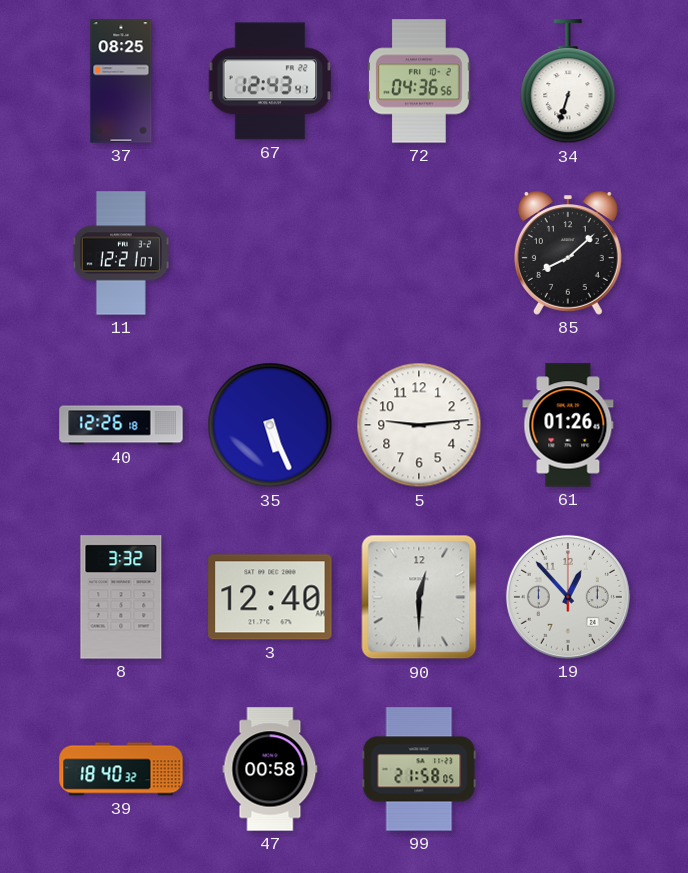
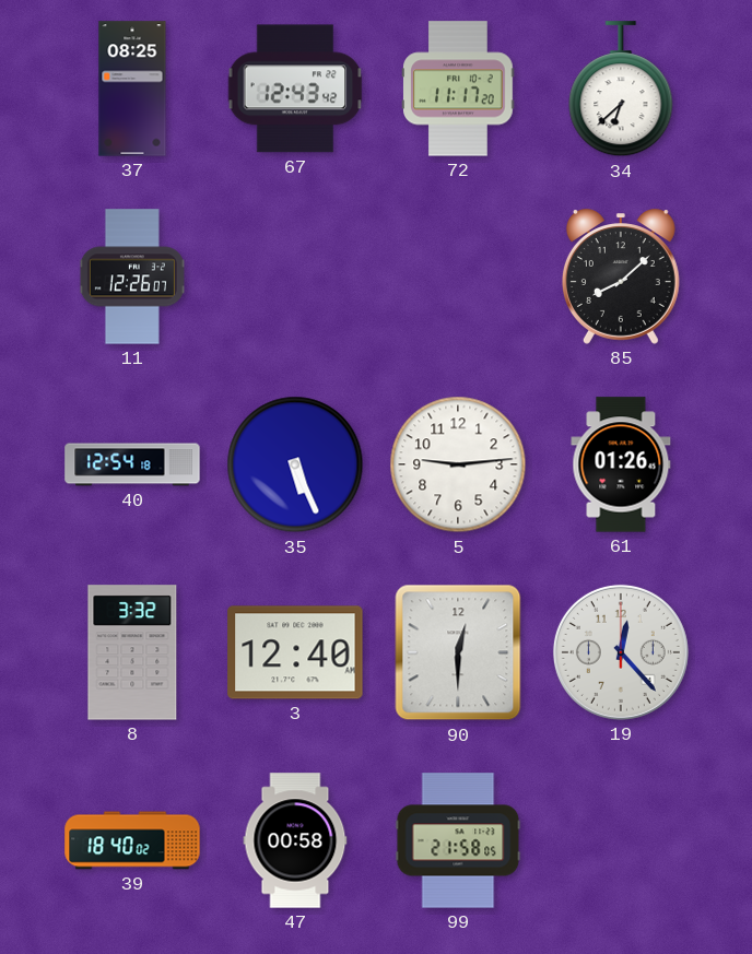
67: 12:43:41 -> 12:43:42
72: 04:36 -> 11:17
34: 6:33 -> 6:38
11: 12:21 -> 12:26
40: 12:26 -> 12:54
19: 12:53 -> 12:23
39: 18:40:32 -> 18:40:02
